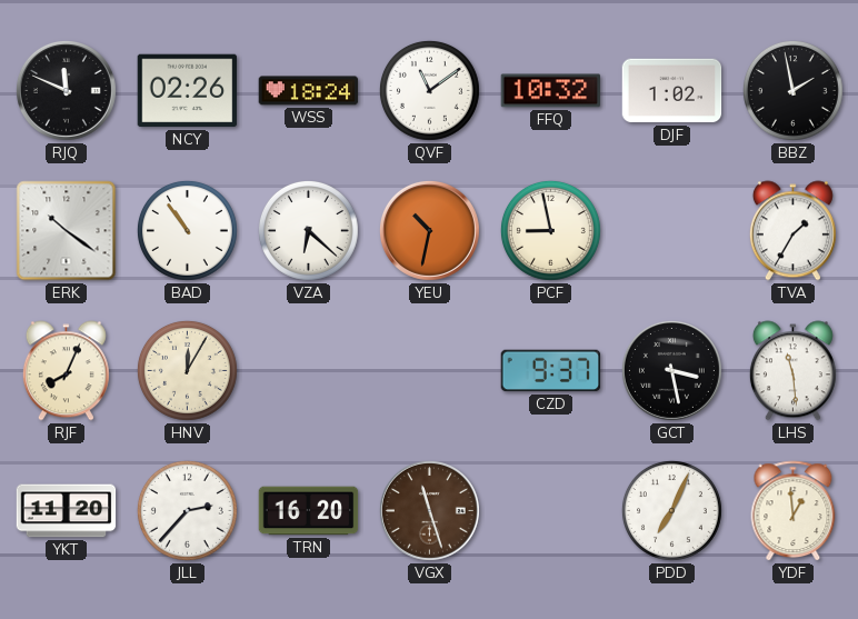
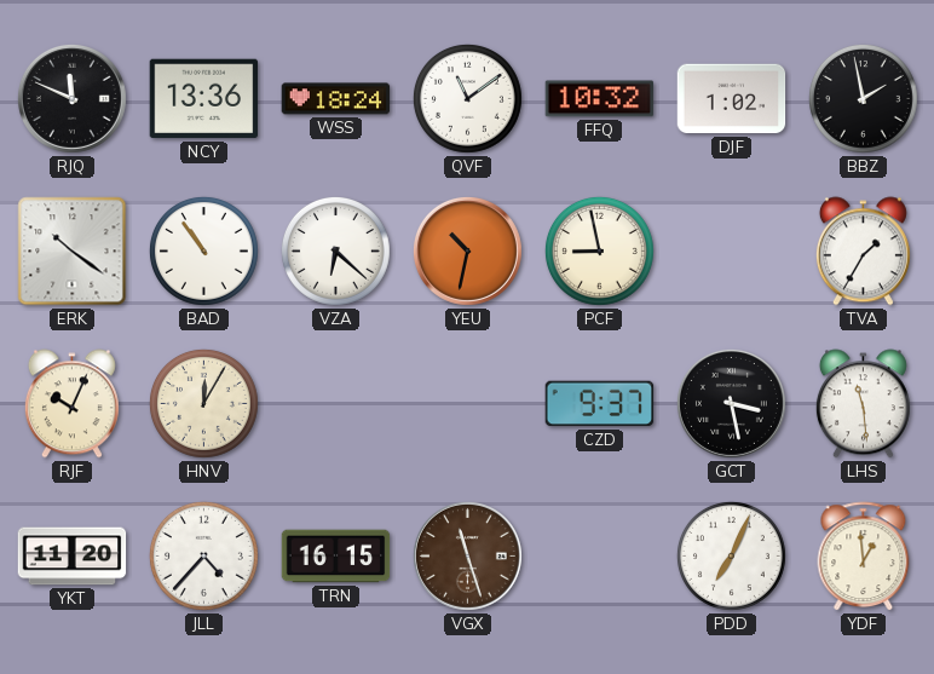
NCY: 02:26 -> 13:36
RJF: 8:04 -> 10:04
JLL: 2:37 -> 4:37
TRN: 16:20 -> 16:15
